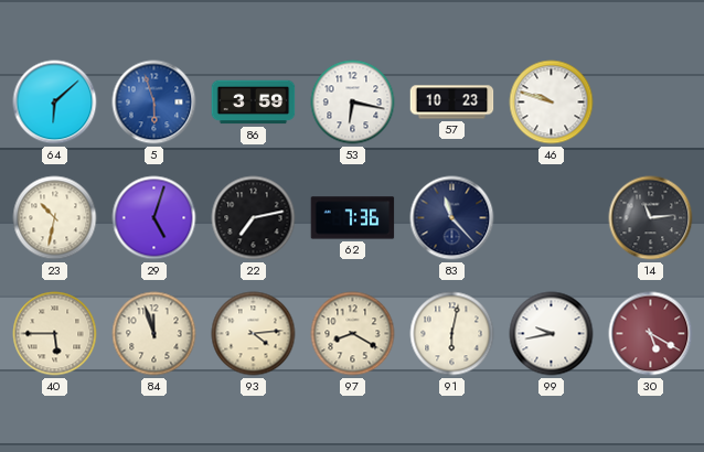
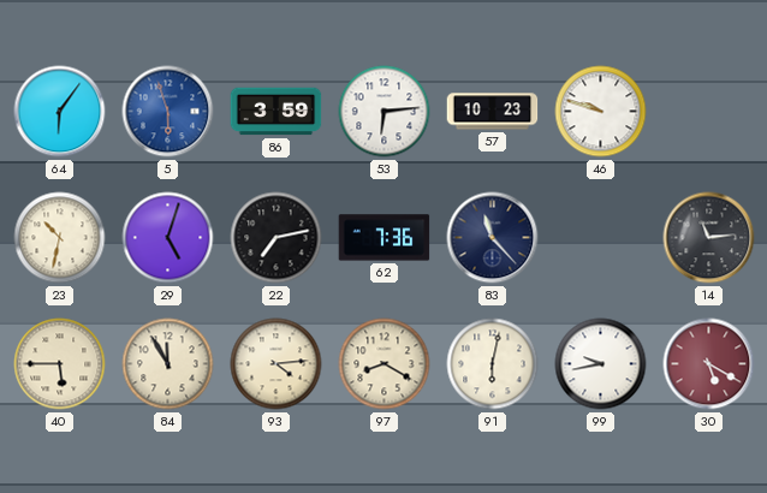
64: 6:08 -> 6:06
53: 6:17 -> 6:14
84: 11:57 -> 11:55
